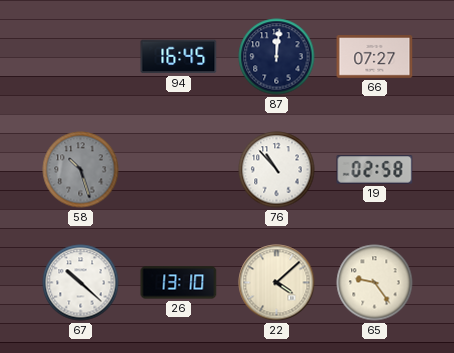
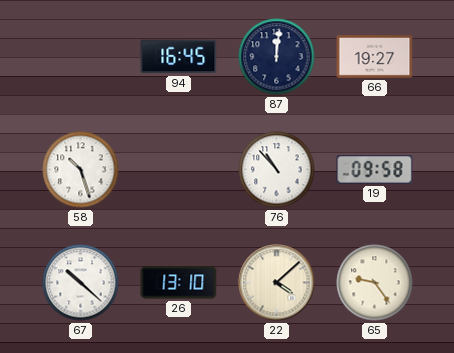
66: 07:27 -> 19:27
58 dial: grey -> white
19: 02:58 -> 09:58
